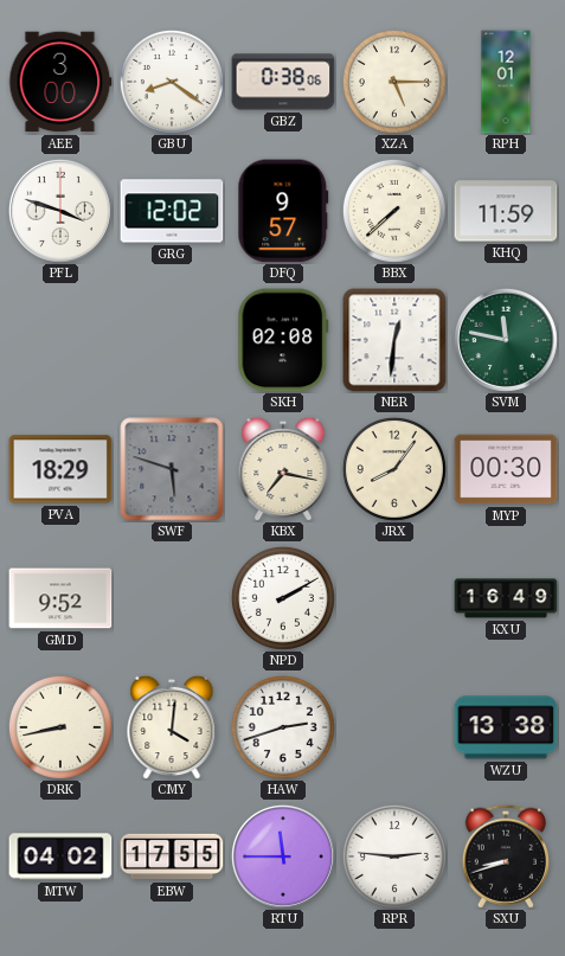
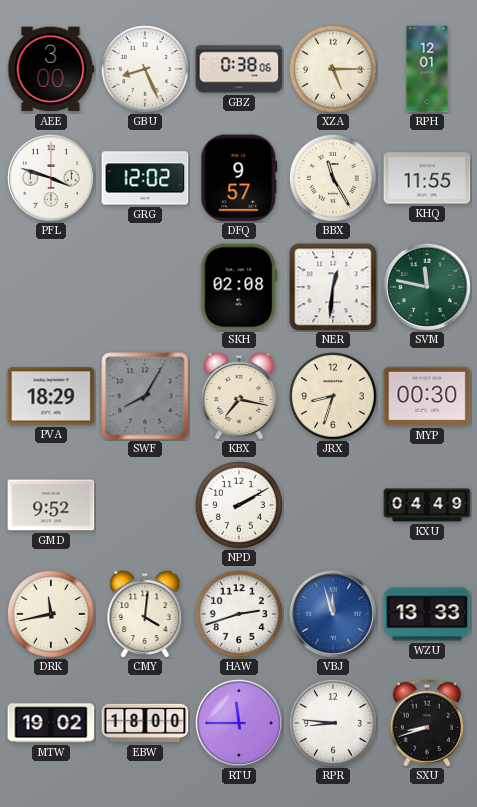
GBU: 8:21 -> 8:26
BBX: 7:38 -> 11:25
KHQ: 11:59 -> 11:55
SWF: 5:48 -> 8:05
JRX: 8:06 -> 8:33
KXU: 16:49 -> 04:49
DRK: 8:43 -> 11:43
VBJ: none -> 11:57
WZU: 13:38 -> 13:33
MTW: 04:02 -> 19:02
EBW: 17:55 -> 18:00
RPR: 2:46 -> 8:46
